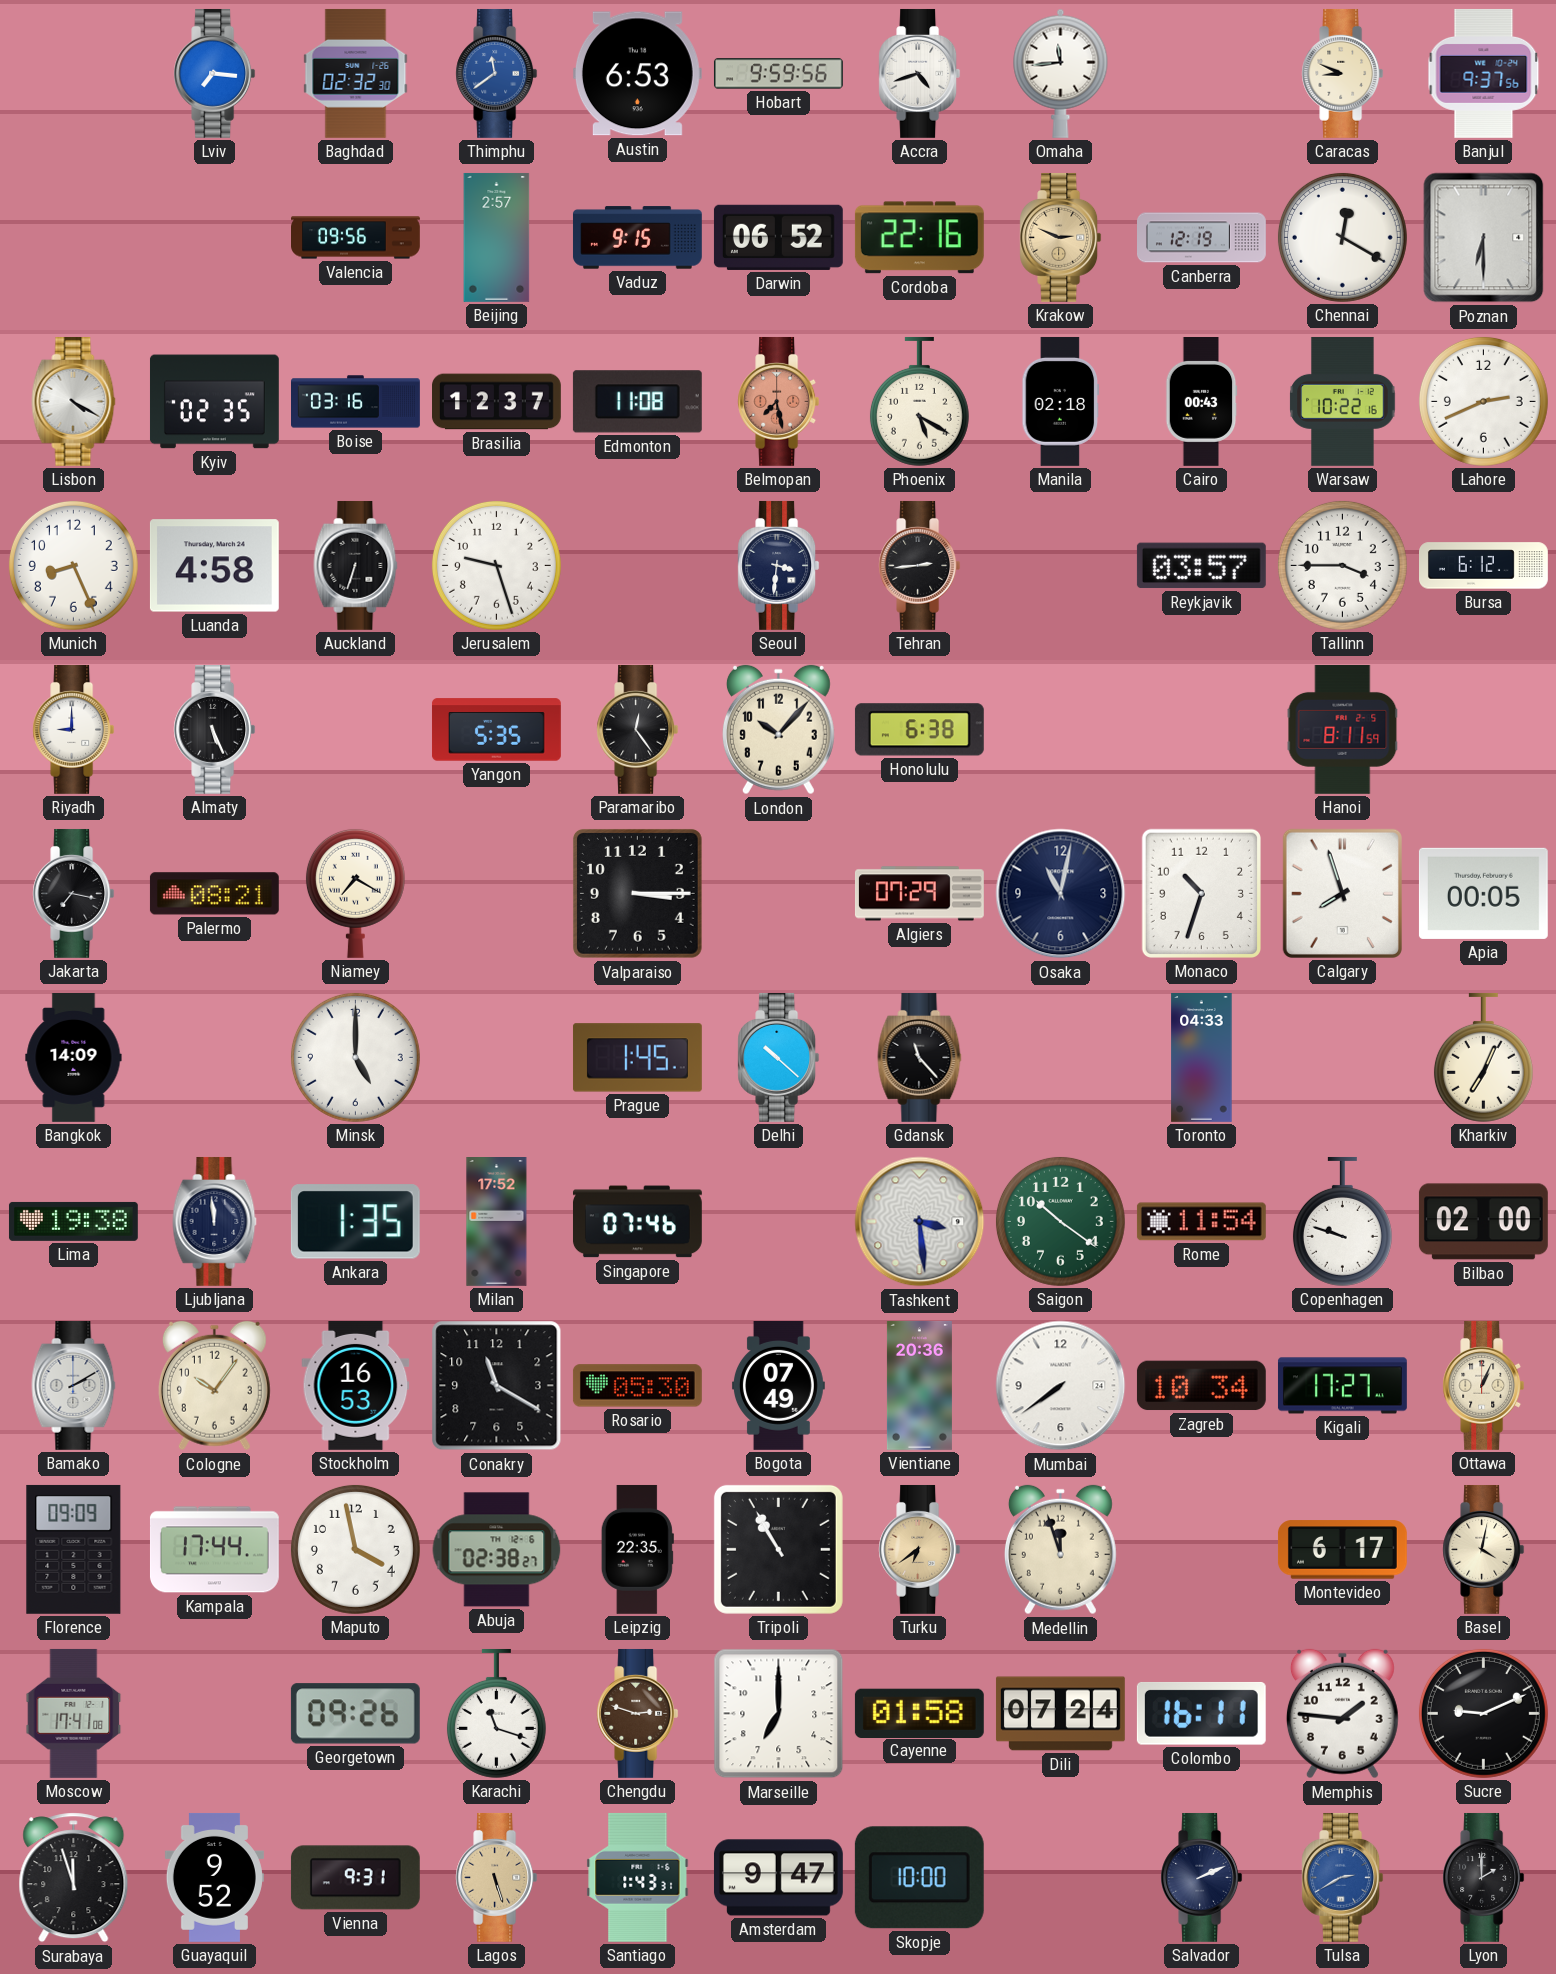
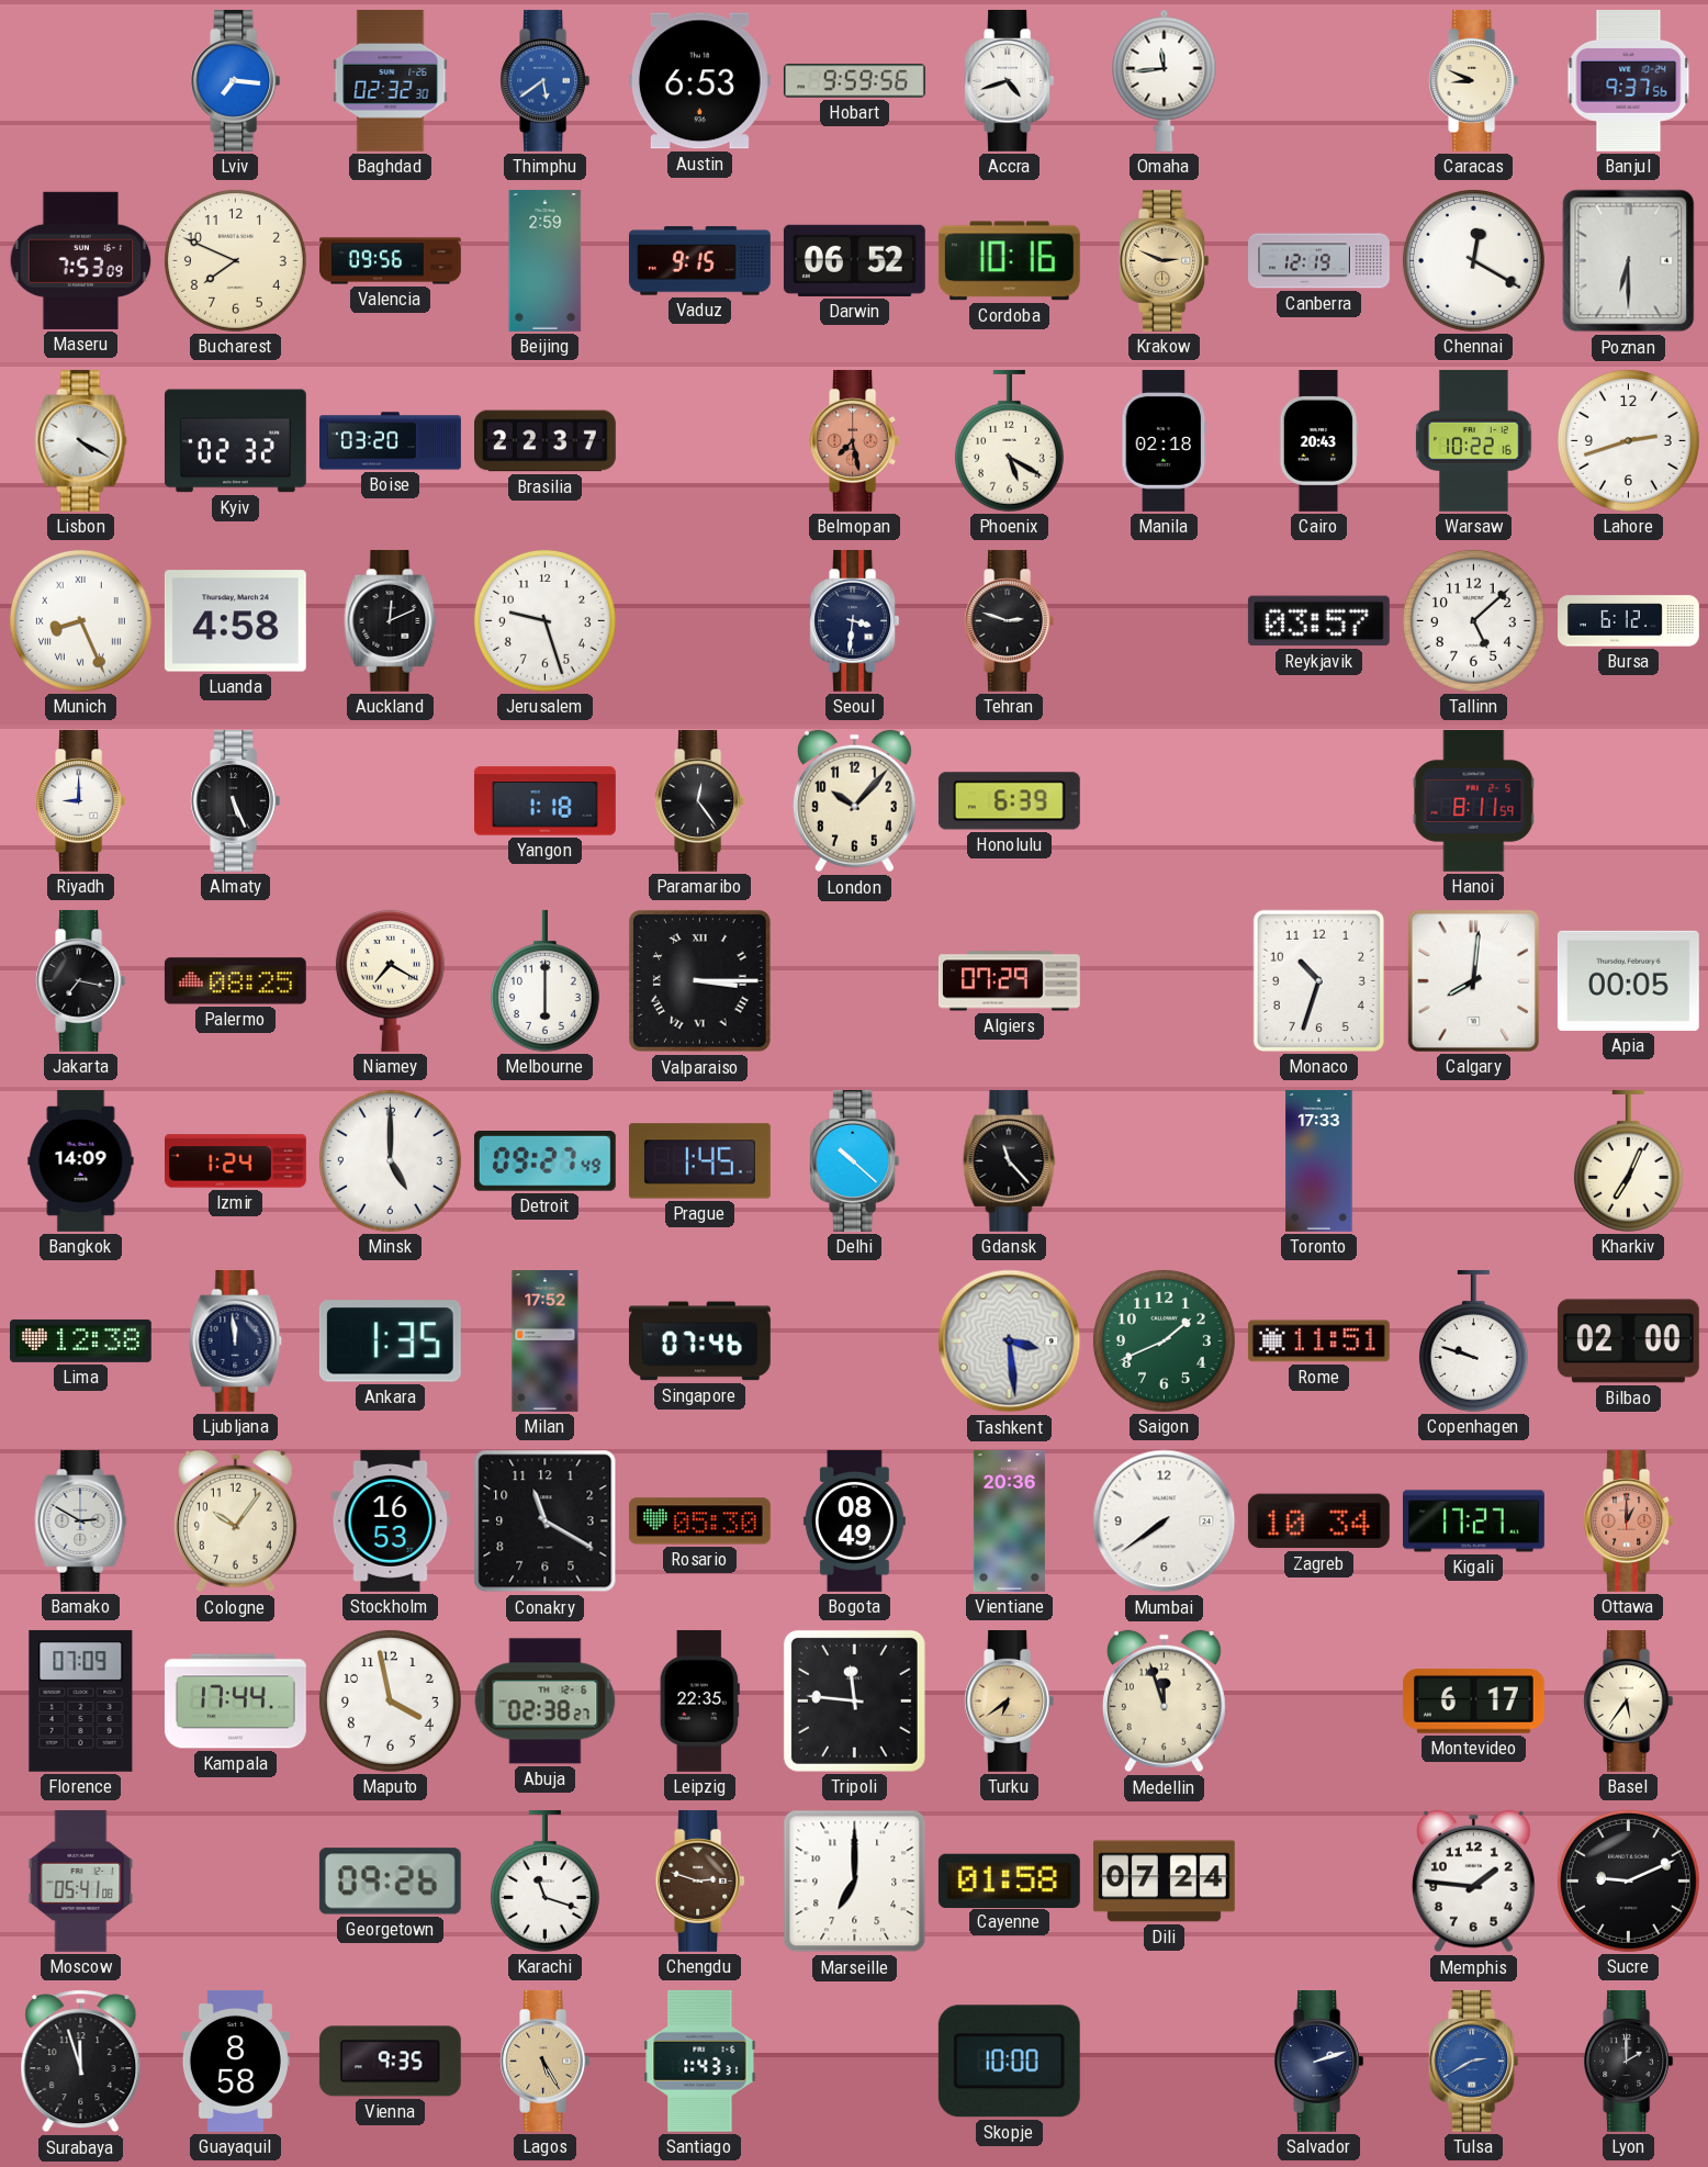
Thimphu: 11:39 -> 5:39
Maseru: none -> 7:53
Bucharest: none -> 7:49
Beijing: 2:57 -> 2:59
Cordoba: 22:16 -> 10:16
Kyiv: 02:35 -> 02:32
Boise: 03:16 -> 03:20
Brasilia: 12:37 -> 22:37
Edmonton: 11:08 -> none
Cairo: 00:43 -> 20:43
Lahore: 2:41 -> 2:42
Munich numerals: Arabic -> Roman
Auckland: 6:33 -> 12:11
Tehran: 2:44 -> 2:48
Tallinn: 3:45 -> 5:08
Yangon: 5:35 -> 1:18
Honolulu: 6:38 -> 6:39
Palermo: 08:21 -> 08:25
Melbourne: none -> 6:00
Valparaiso numerals: Arabic -> Roman
Osaka: 11:02 -> none
Calgary: 7:57 -> 8:01
Izmir: none -> 1:24
Detroit: none -> 09:27
Toronto: 04:33 -> 17:33
Lima: 19:38 -> 12:38
Saigon: 10:21 -> 1:41
Rome: 11:54 -> 11:51
Bamako: 2:10 -> 2:50
Bogota: 07:49 -> 08:49
Ottawa: 1:04 -> 1:00
Ottawa dial: cream -> salmon
Florence: 09:09 -> 07:09
Tripoli: 10:55 -> 11:46
Basel: 4:02 -> 5:36
Moscow: 17:41 -> 05:41
Colombo: 16:11 -> none
Guayaquil: 9:52 -> 8:58
Vienna: 9:31 -> 9:35
Lagos: 5:27 -> 5:25
Amsterdam: 9:47 -> none
Salvador: 2:11 -> 2:12
